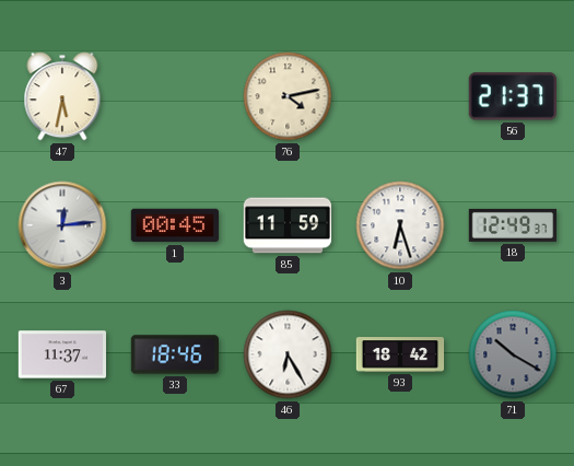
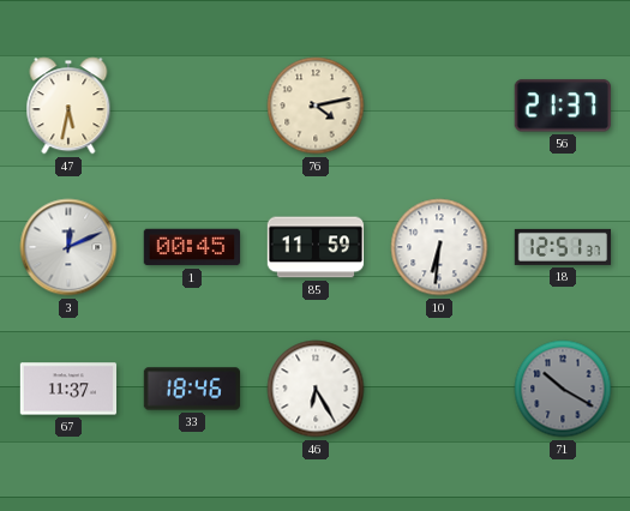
3: 12:14 -> 12:11
10: 6:27 -> 6:31
18: 12:49 -> 12:51
93: 18:42 -> none
